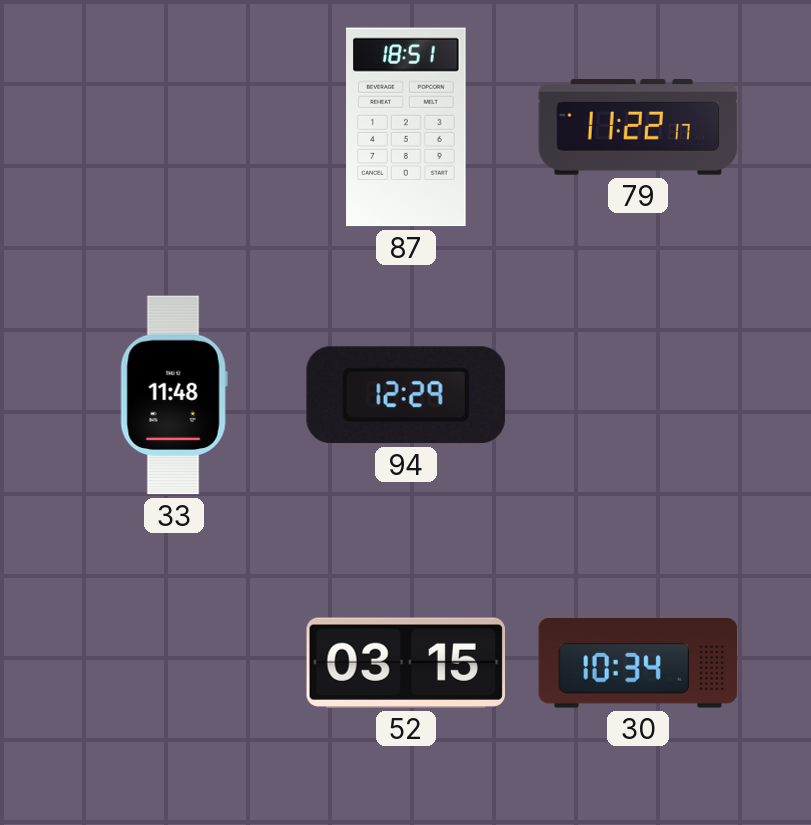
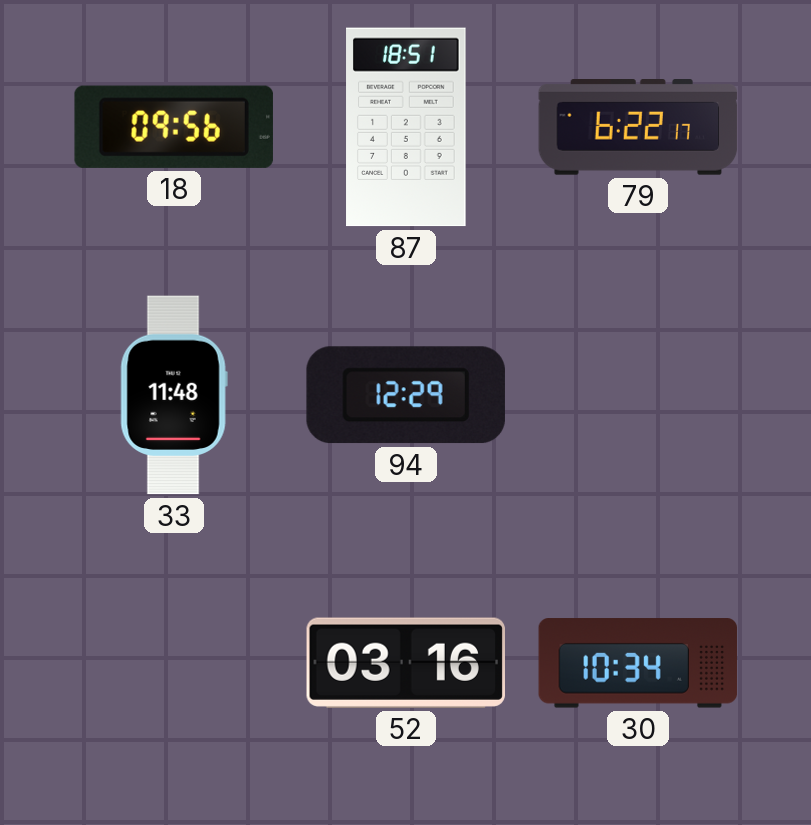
18: none -> 09:56
79: 11:22 -> 6:22
52: 03:15 -> 03:16
